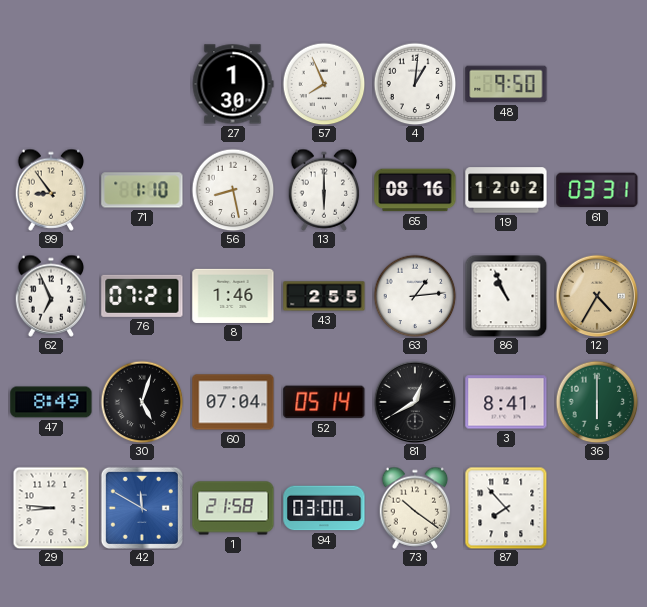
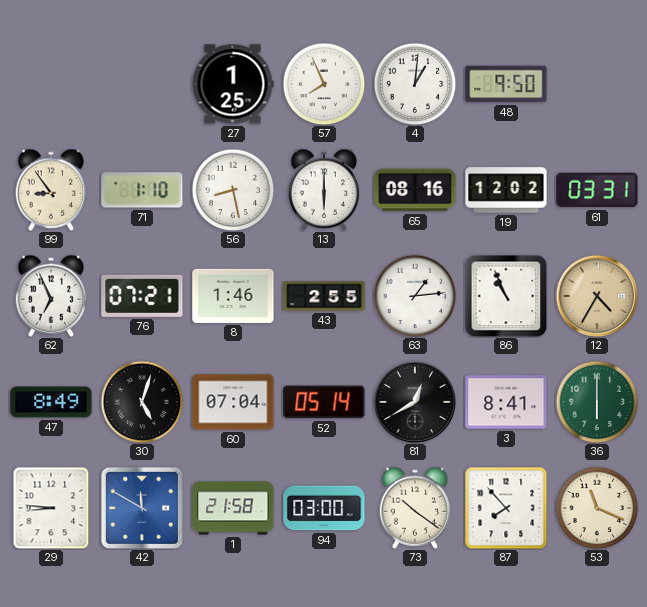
27: 1:30 -> 1:25
53: none -> 11:19
